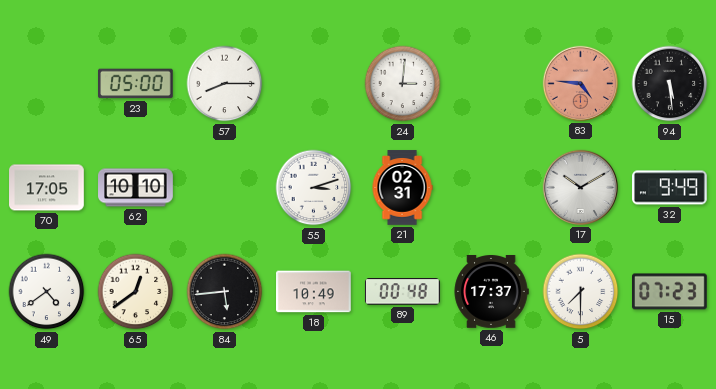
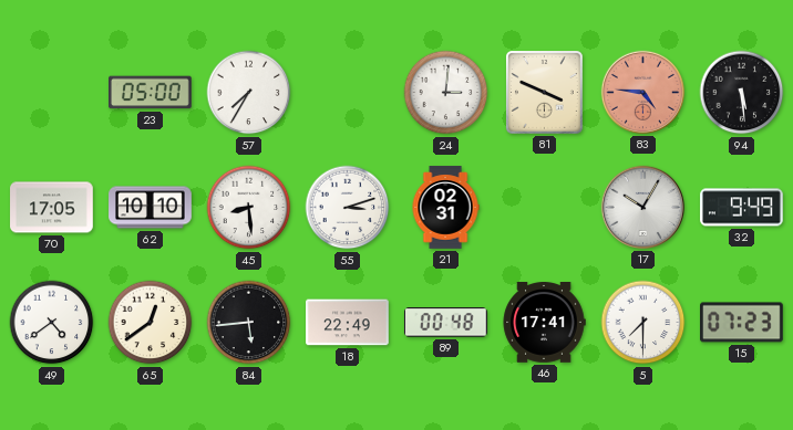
57: 8:15 -> 7:35
81: none -> 3:49
45: none -> 8:29
17: 10:10 -> 10:05
18: 10:49 -> 22:49
46: 17:37 -> 17:41
